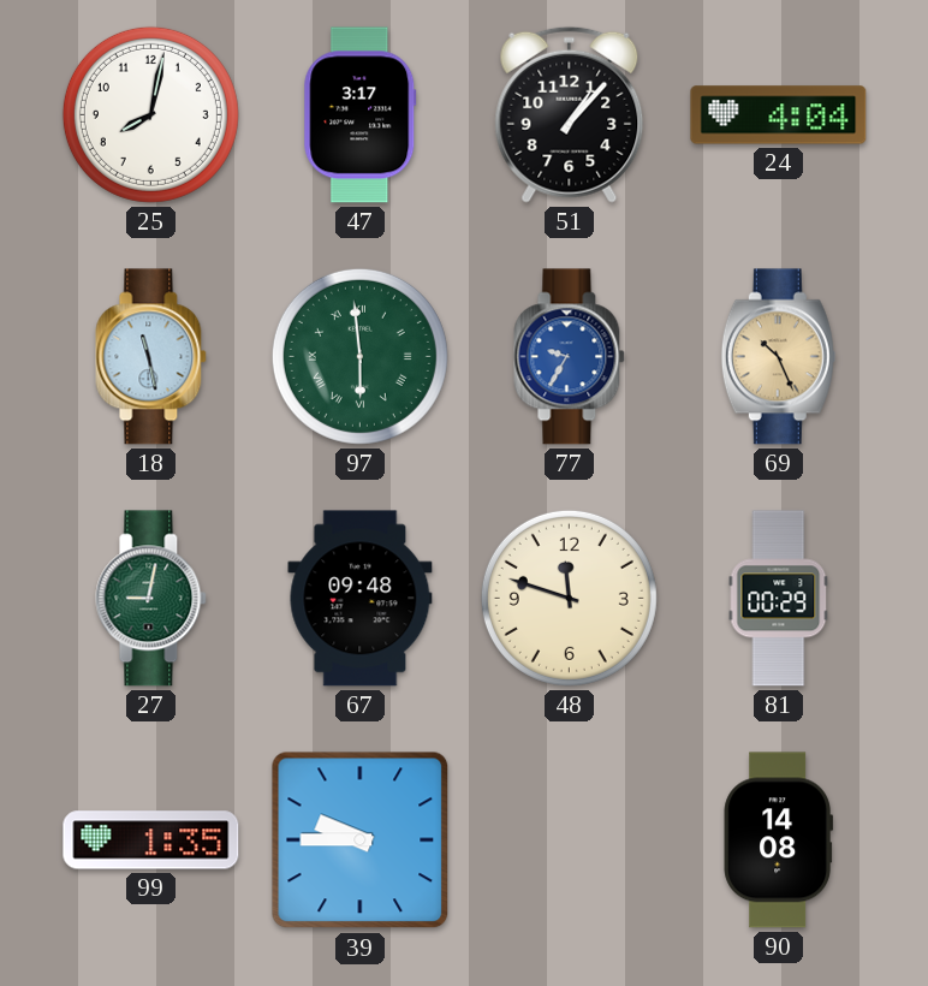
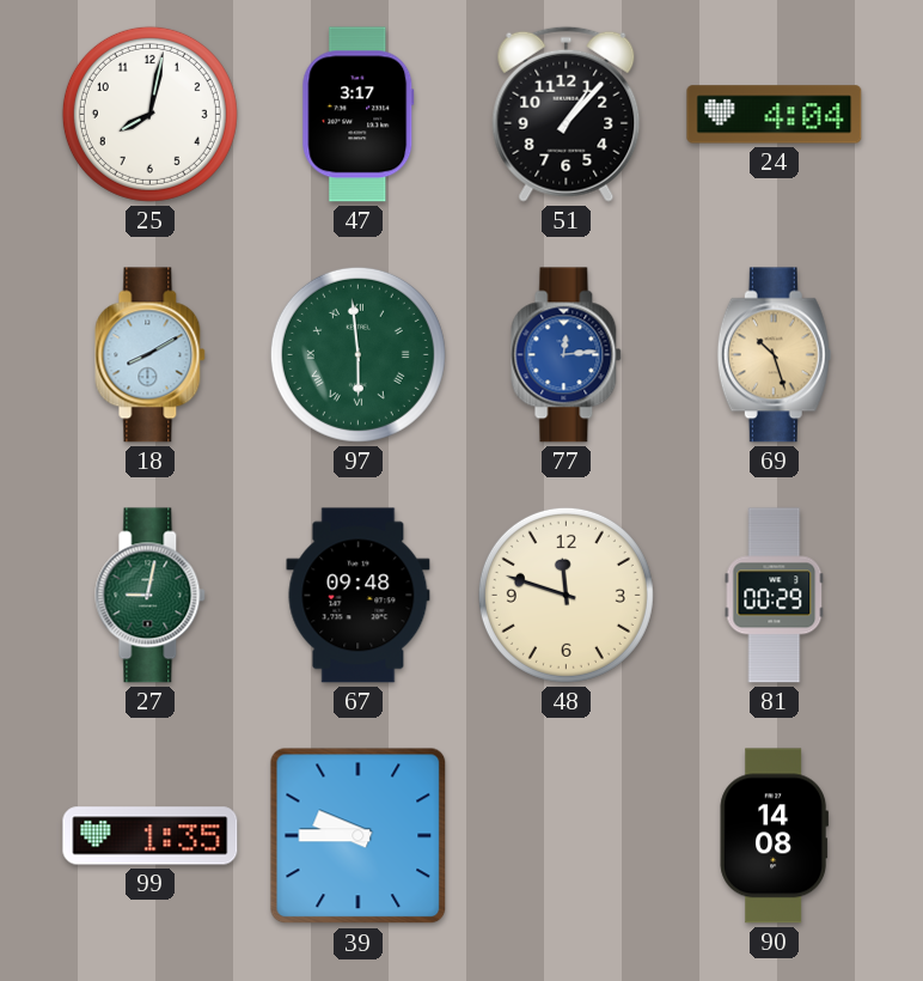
18: 11:28 -> 8:10
77: 9:35 -> 12:14
69: 10:26 -> 10:27
